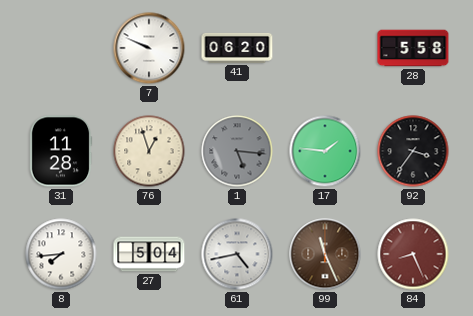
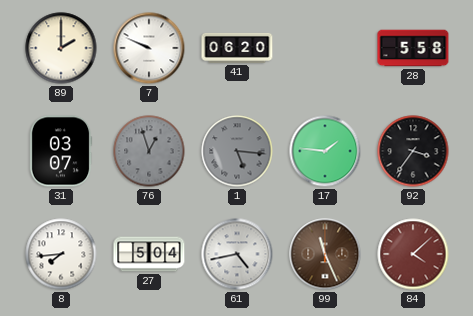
89: none -> 2:00
31: 11:28 -> 03:07
76 dial: cream -> grey
84: 8:26 -> 4:08
